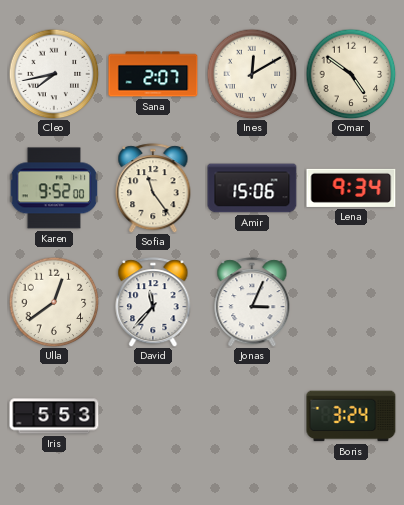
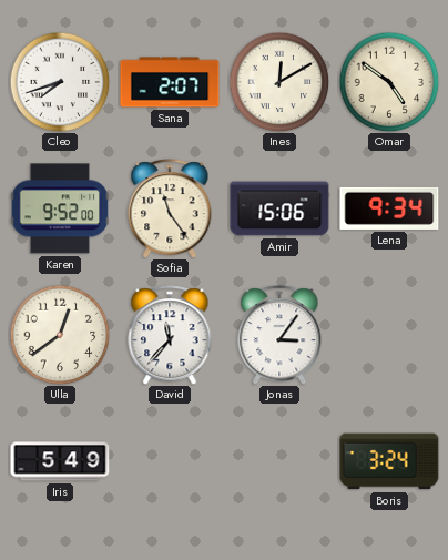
Cleo: 7:43 -> 7:42
Jonas: 3:04 -> 3:06
Iris: 5:53 -> 5:49
